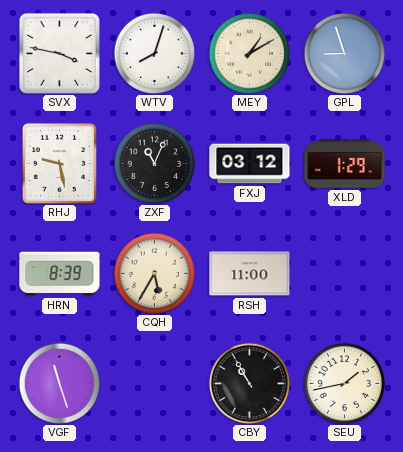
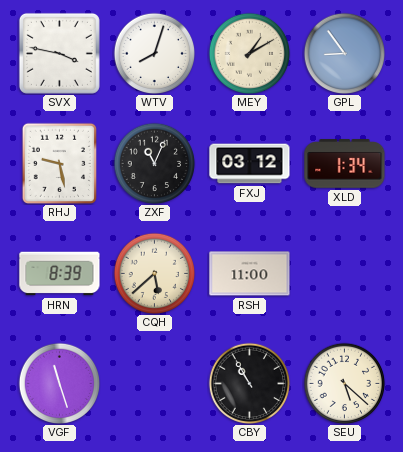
GPL: 8:57 -> 8:54
XLD: 1:29 -> 1:34
CQH: 5:35 -> 5:38
SEU: 1:43 -> 5:22
